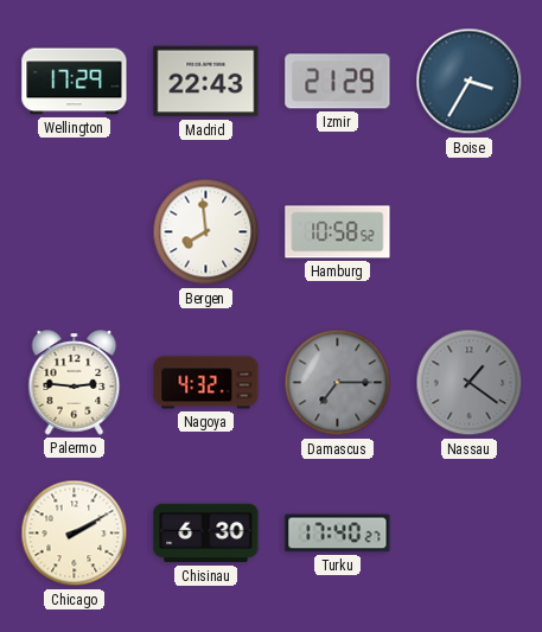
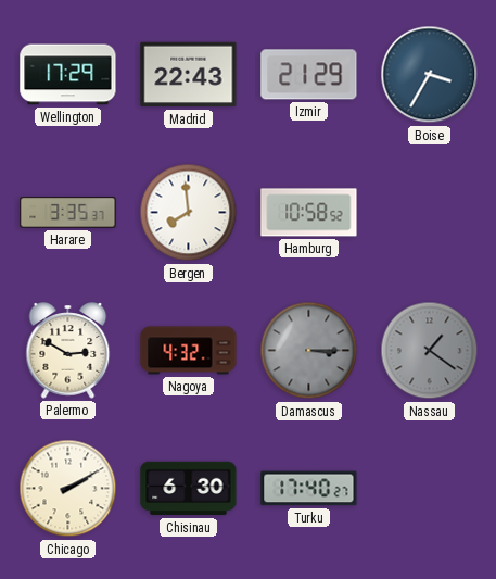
Harare: none -> 3:35
Palermo: 2:46 -> 2:50
Damascus: 7:15 -> 3:15
